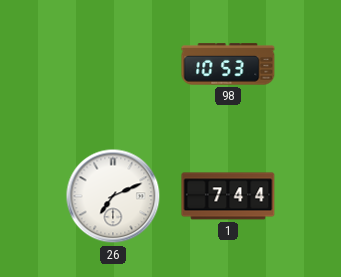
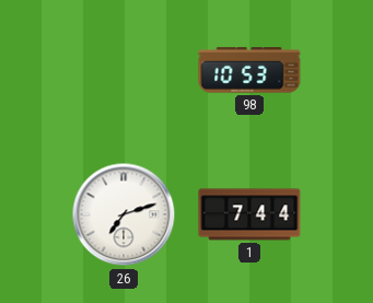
26: 7:11 -> 7:12
